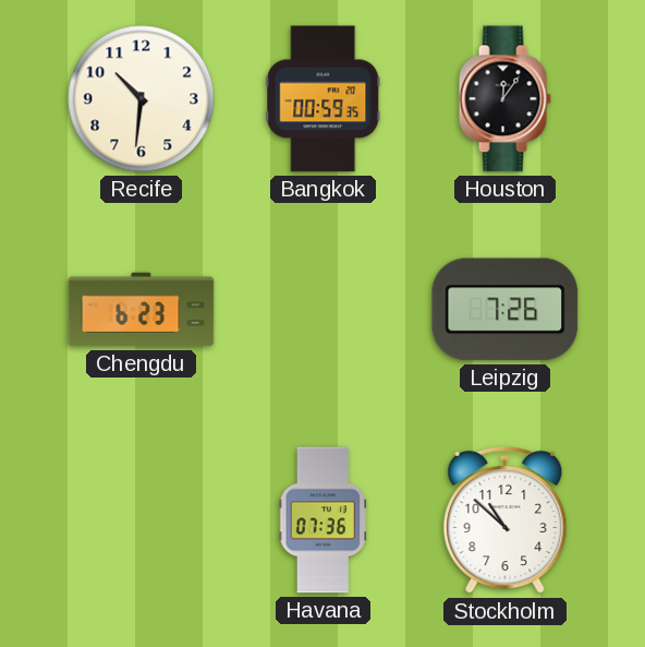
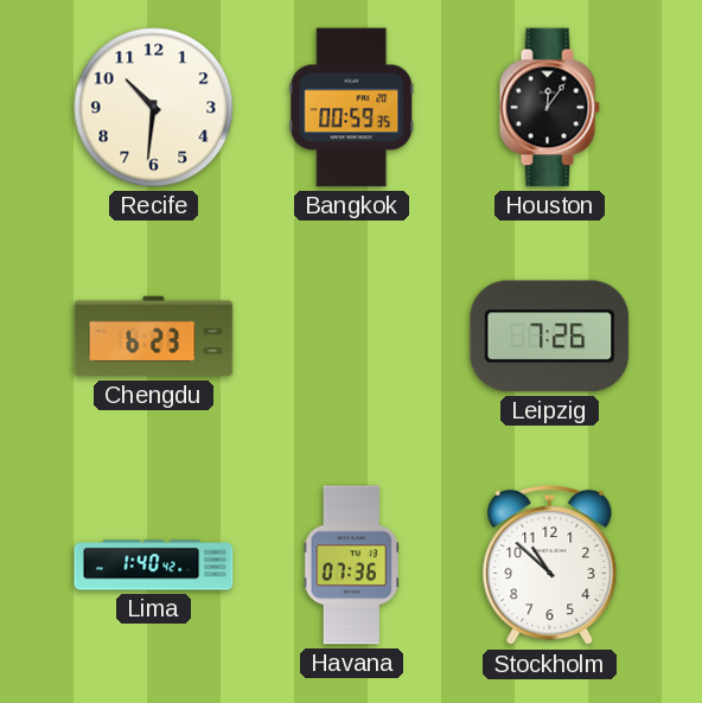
Lima: none -> 1:40
